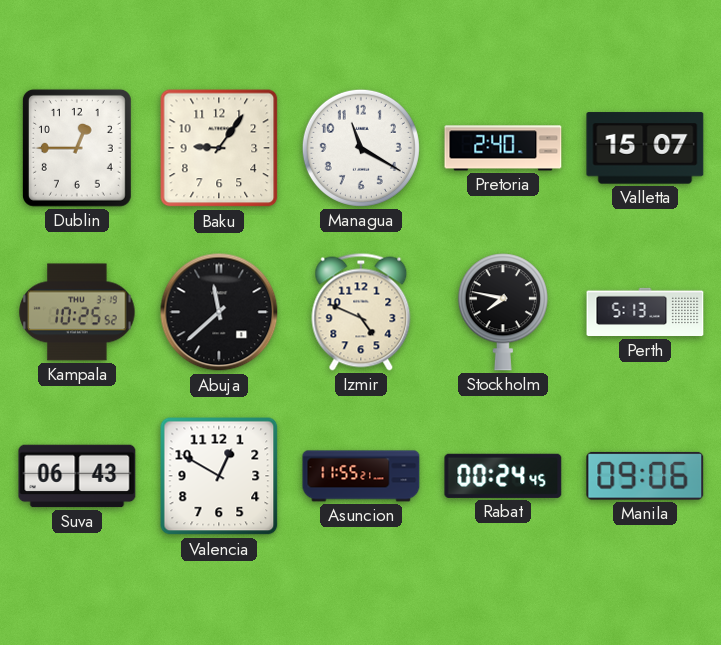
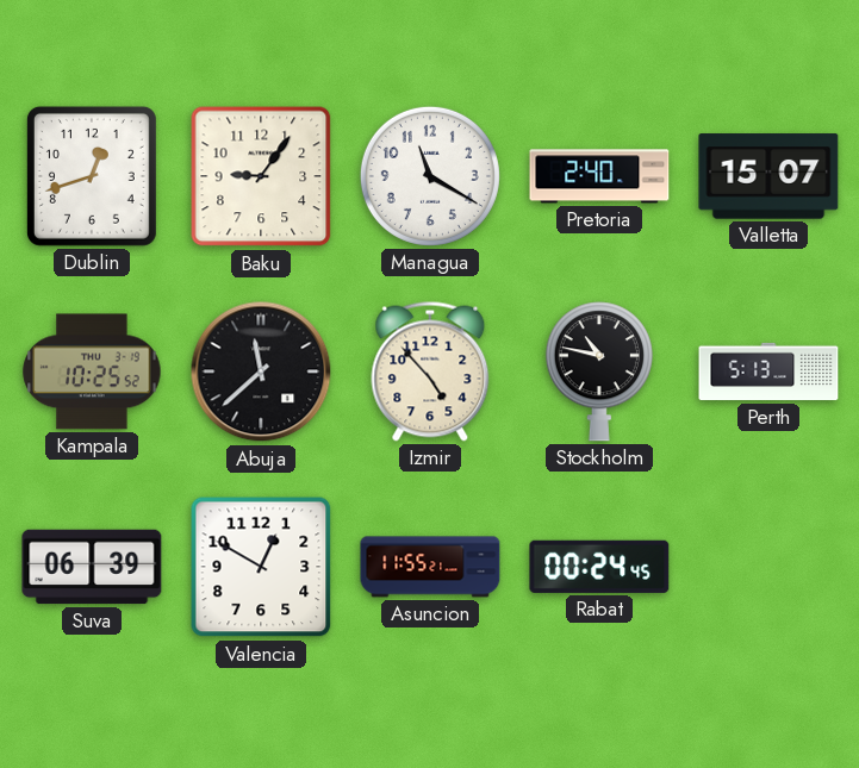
Dublin: 12:45 -> 12:42
Izmir: 4:49 -> 4:53
Stockholm: 7:47 -> 10:47
Suva: 06:43 -> 06:39
Manila: 09:06 -> none
